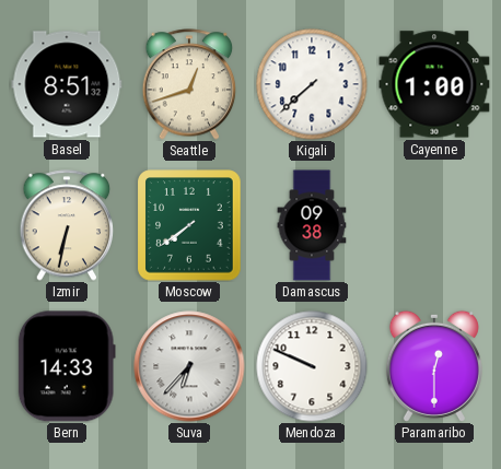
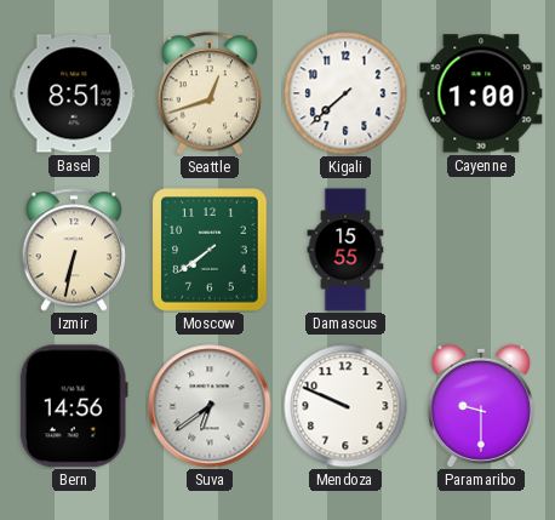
Damascus: 09:38 -> 15:55
Bern: 14:33 -> 14:56
Suva: 6:37 -> 6:39
Paramaribo: 12:30 -> 9:30
